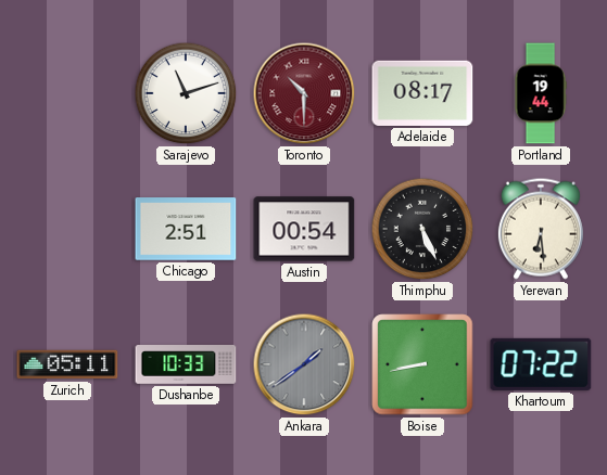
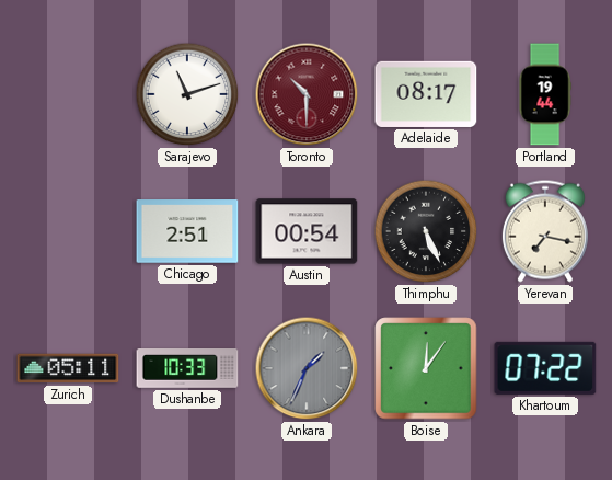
Yerevan: 6:29 -> 7:17
Ankara: 1:39 -> 1:34
Boise: 8:43 -> 12:06
